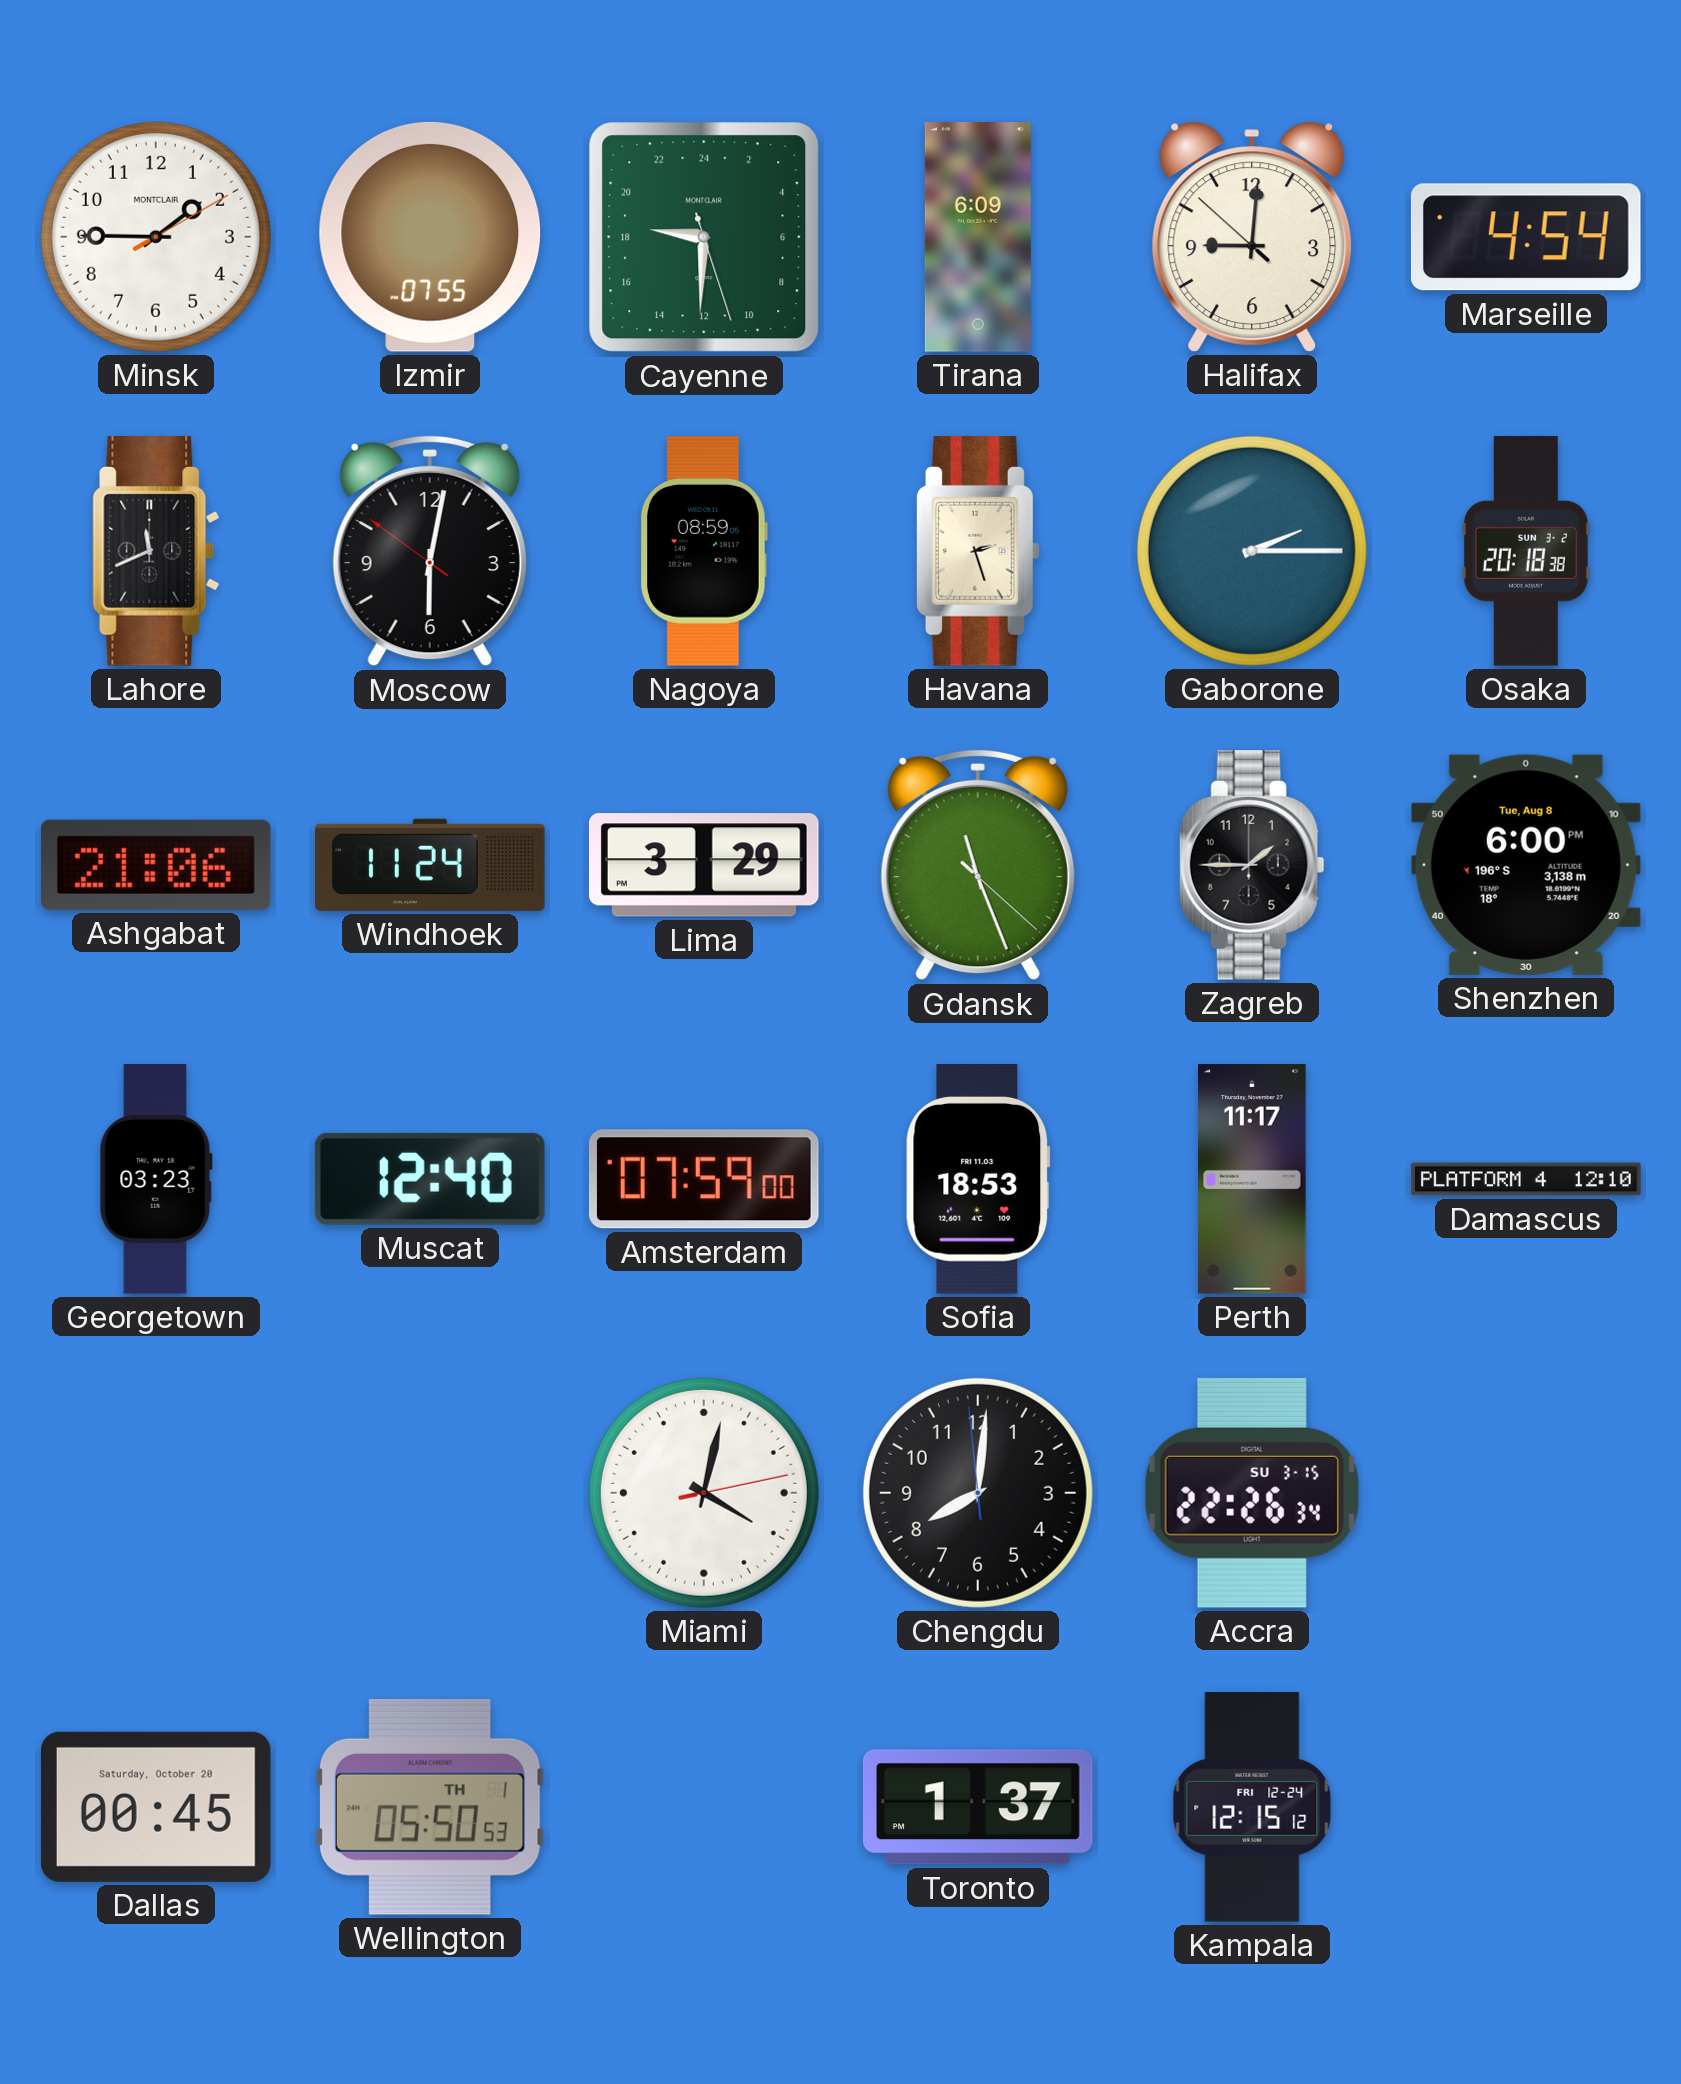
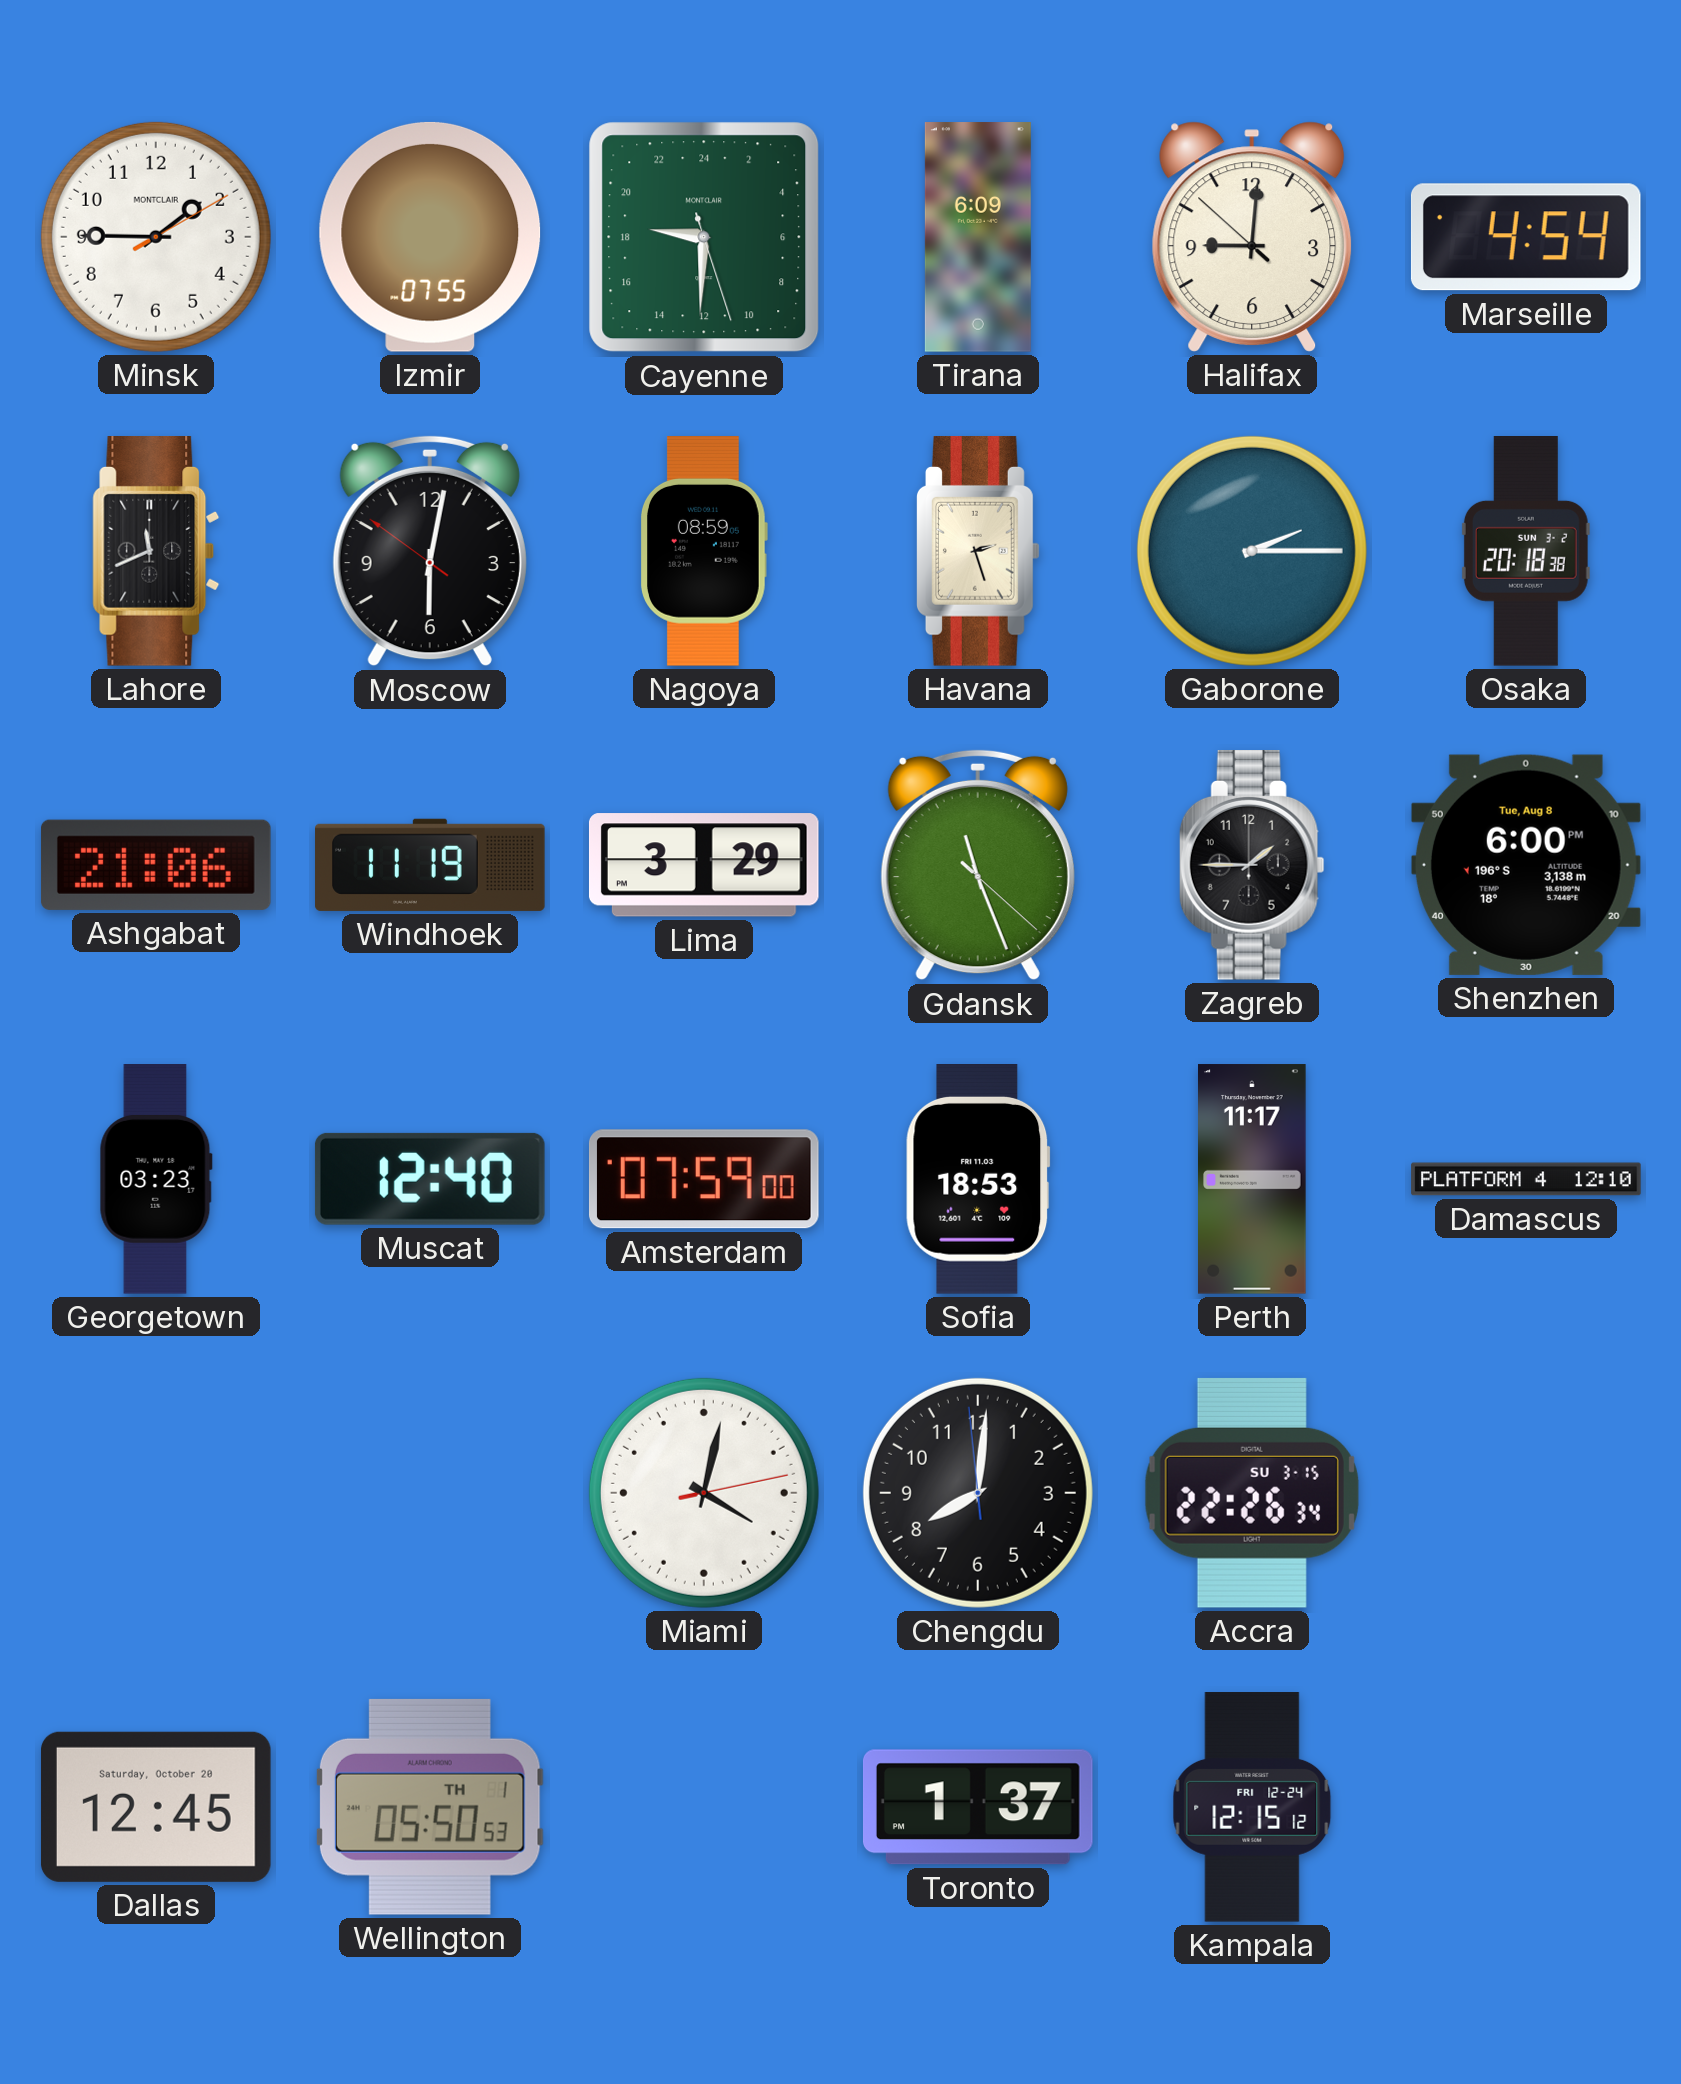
Windhoek: 11:24 -> 11:19
Dallas: 00:45 -> 12:45
